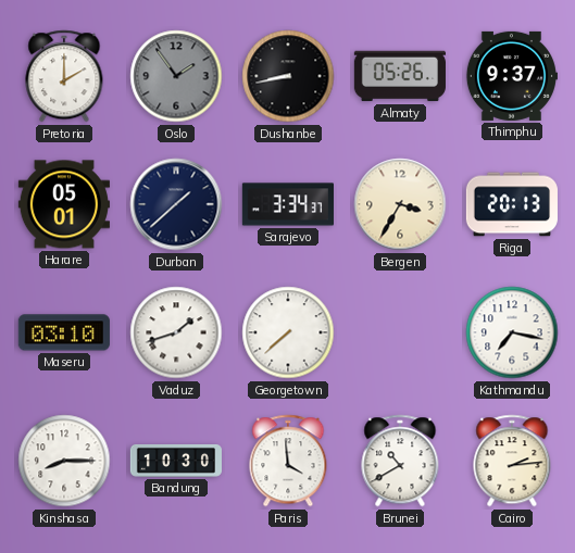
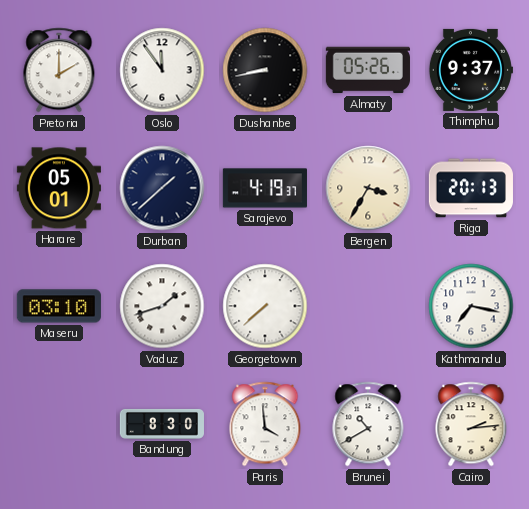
Oslo: 1:54 -> 11:54
Oslo dial: grey -> white
Sarajevo: 3:34 -> 4:19
Kinshasa: 8:15 -> none
Bandung: 10:30 -> 8:30
